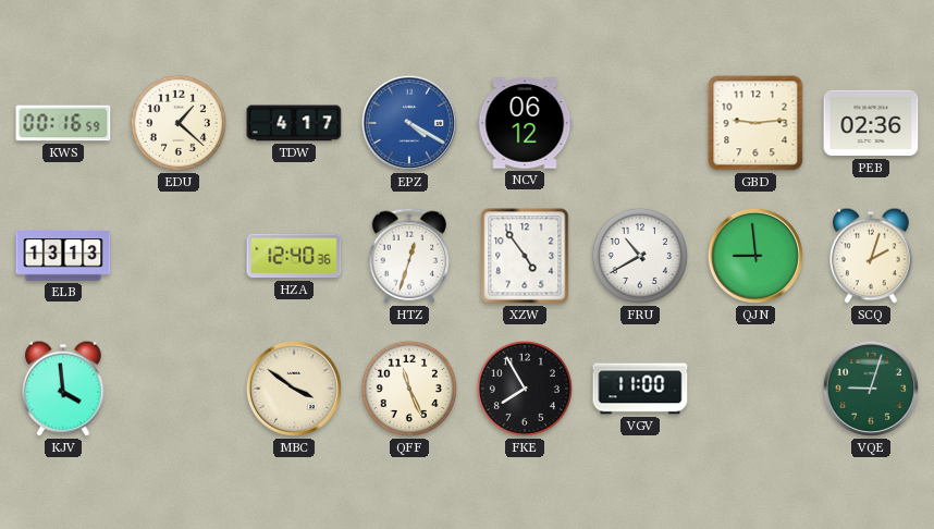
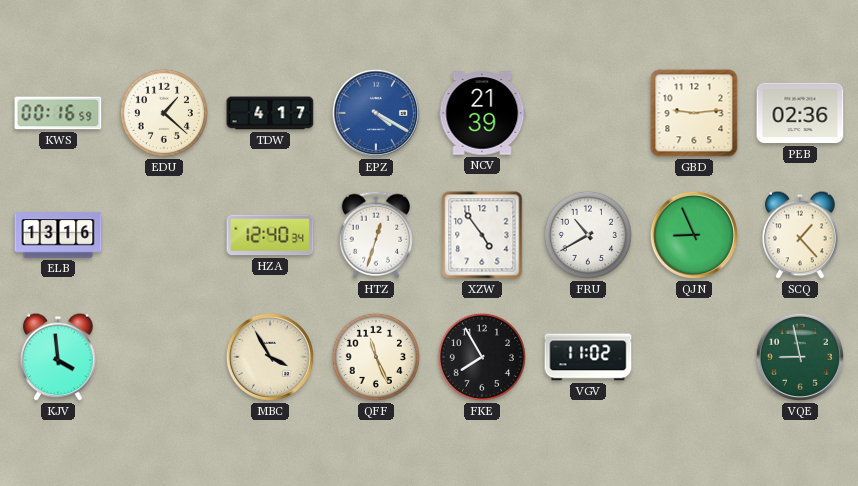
NCV: 06:12 -> 21:39
ELB: 13:13 -> 13:16
HZA: 12:40:36 -> 12:40:34
QJN: 8:59 -> 8:56
SCQ: 2:03 -> 1:23
MBC: 3:51 -> 3:55
VGV: 11:00 -> 11:02
VQE: 9:03 -> 8:58
